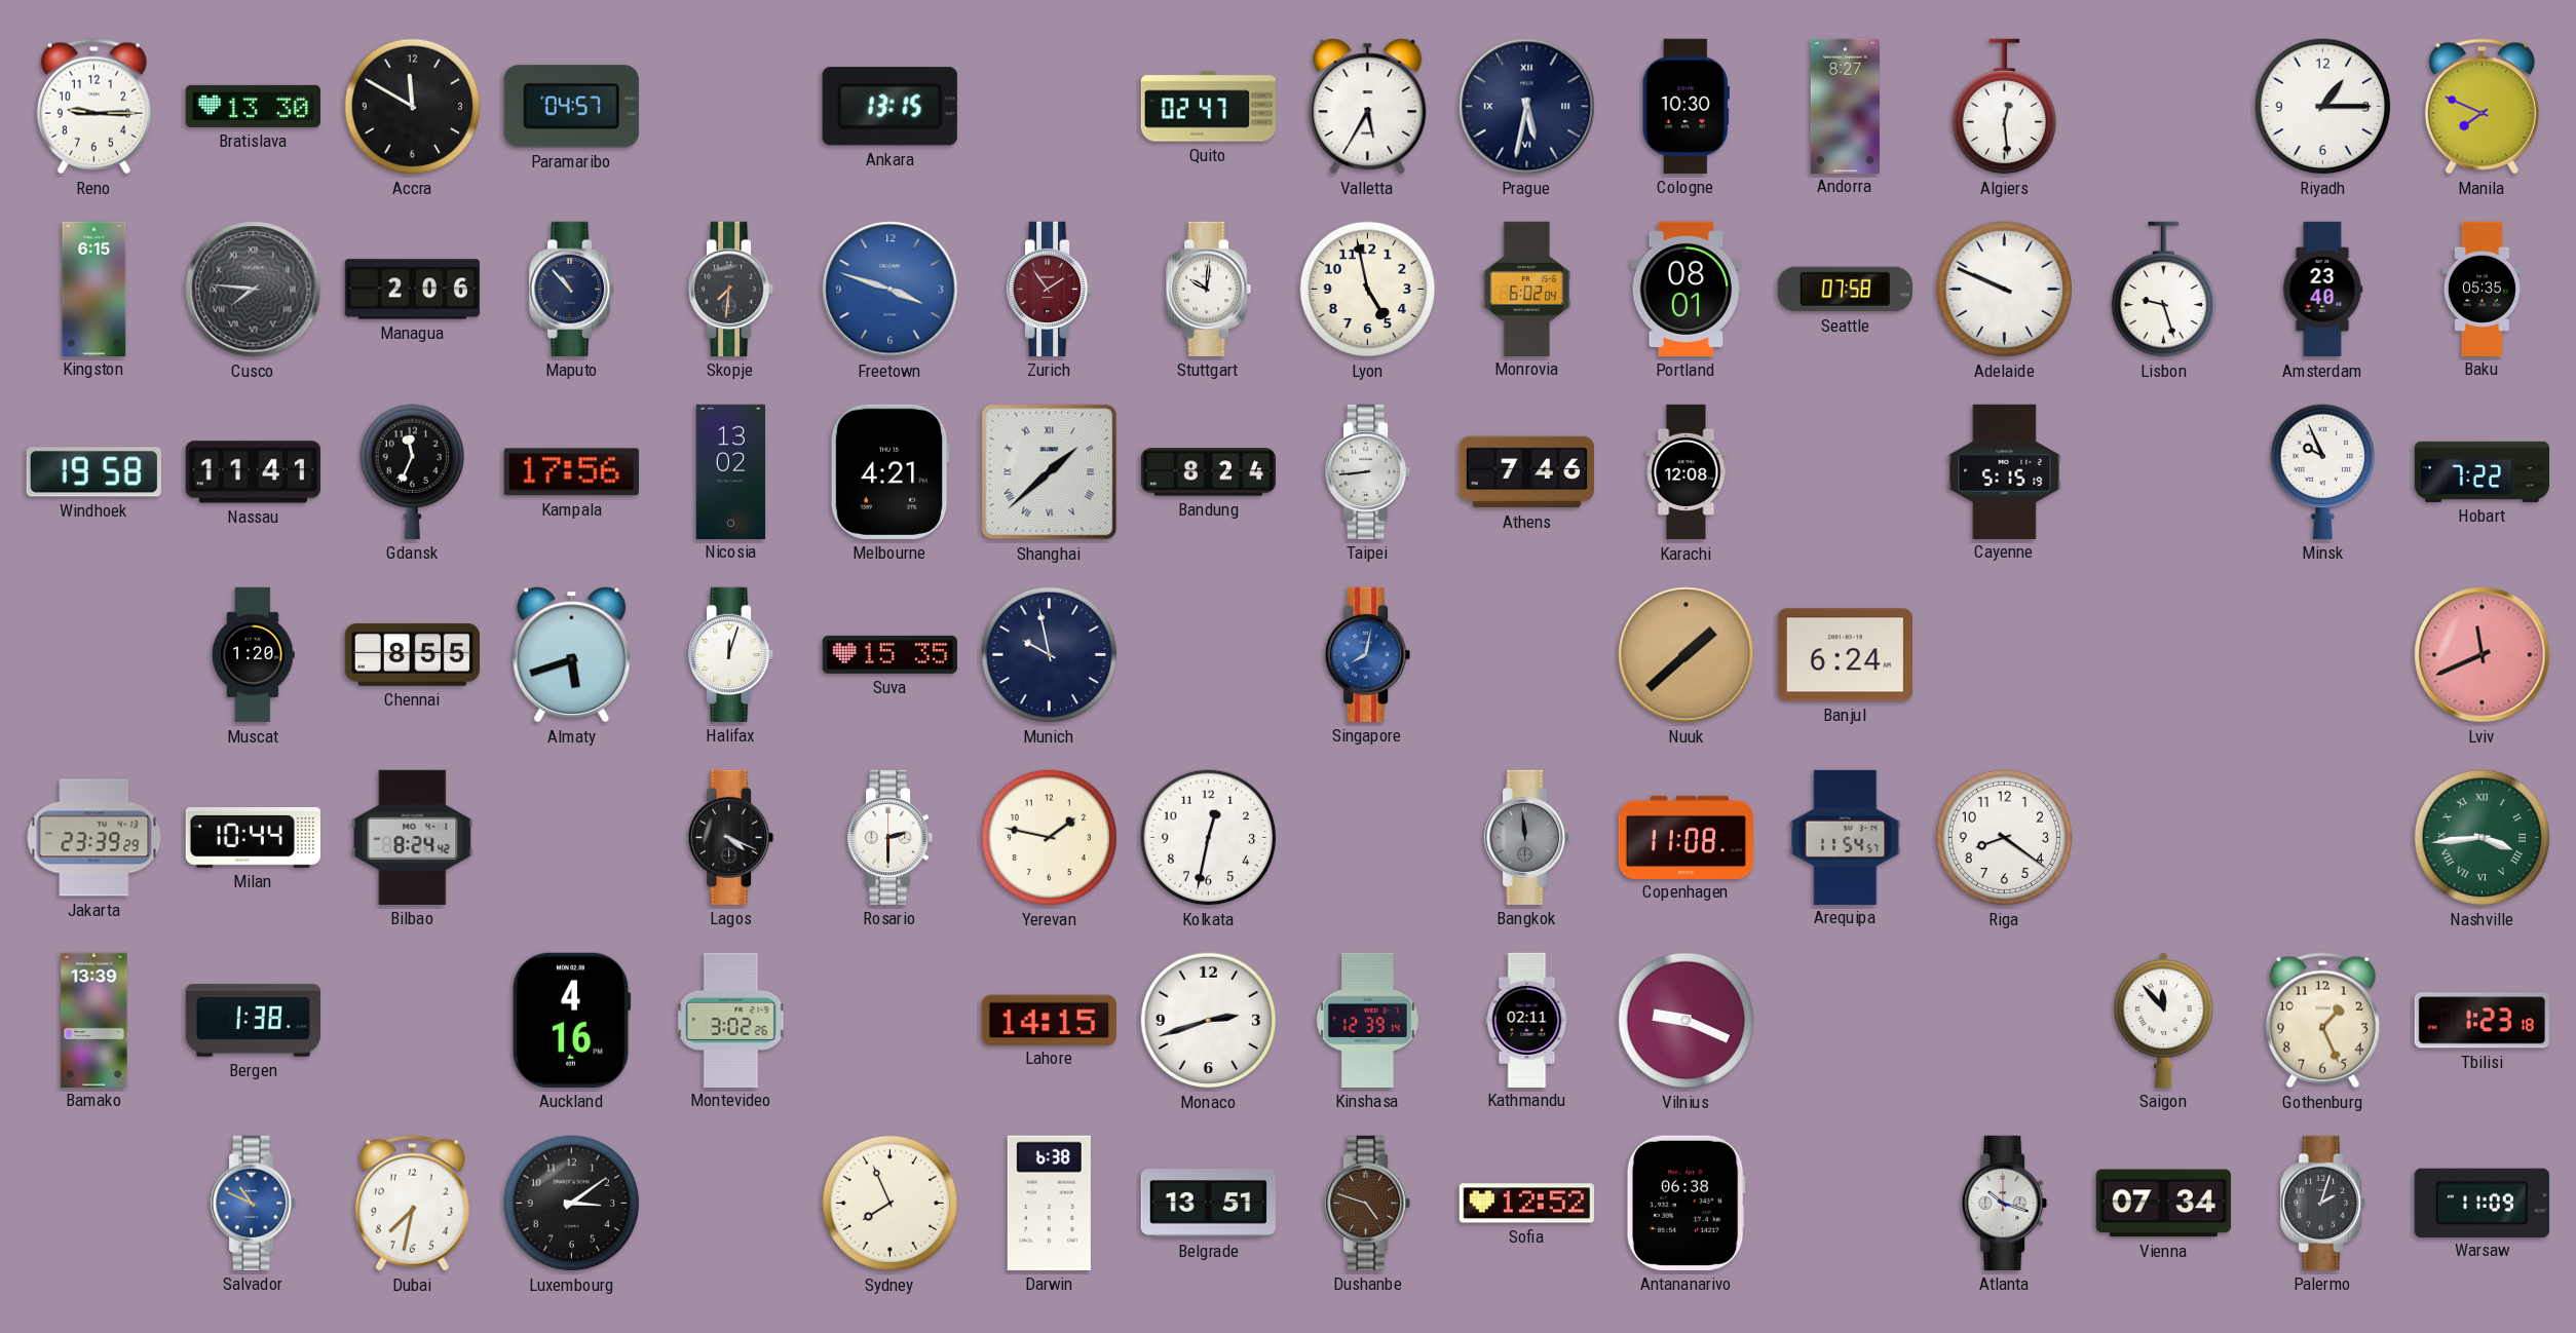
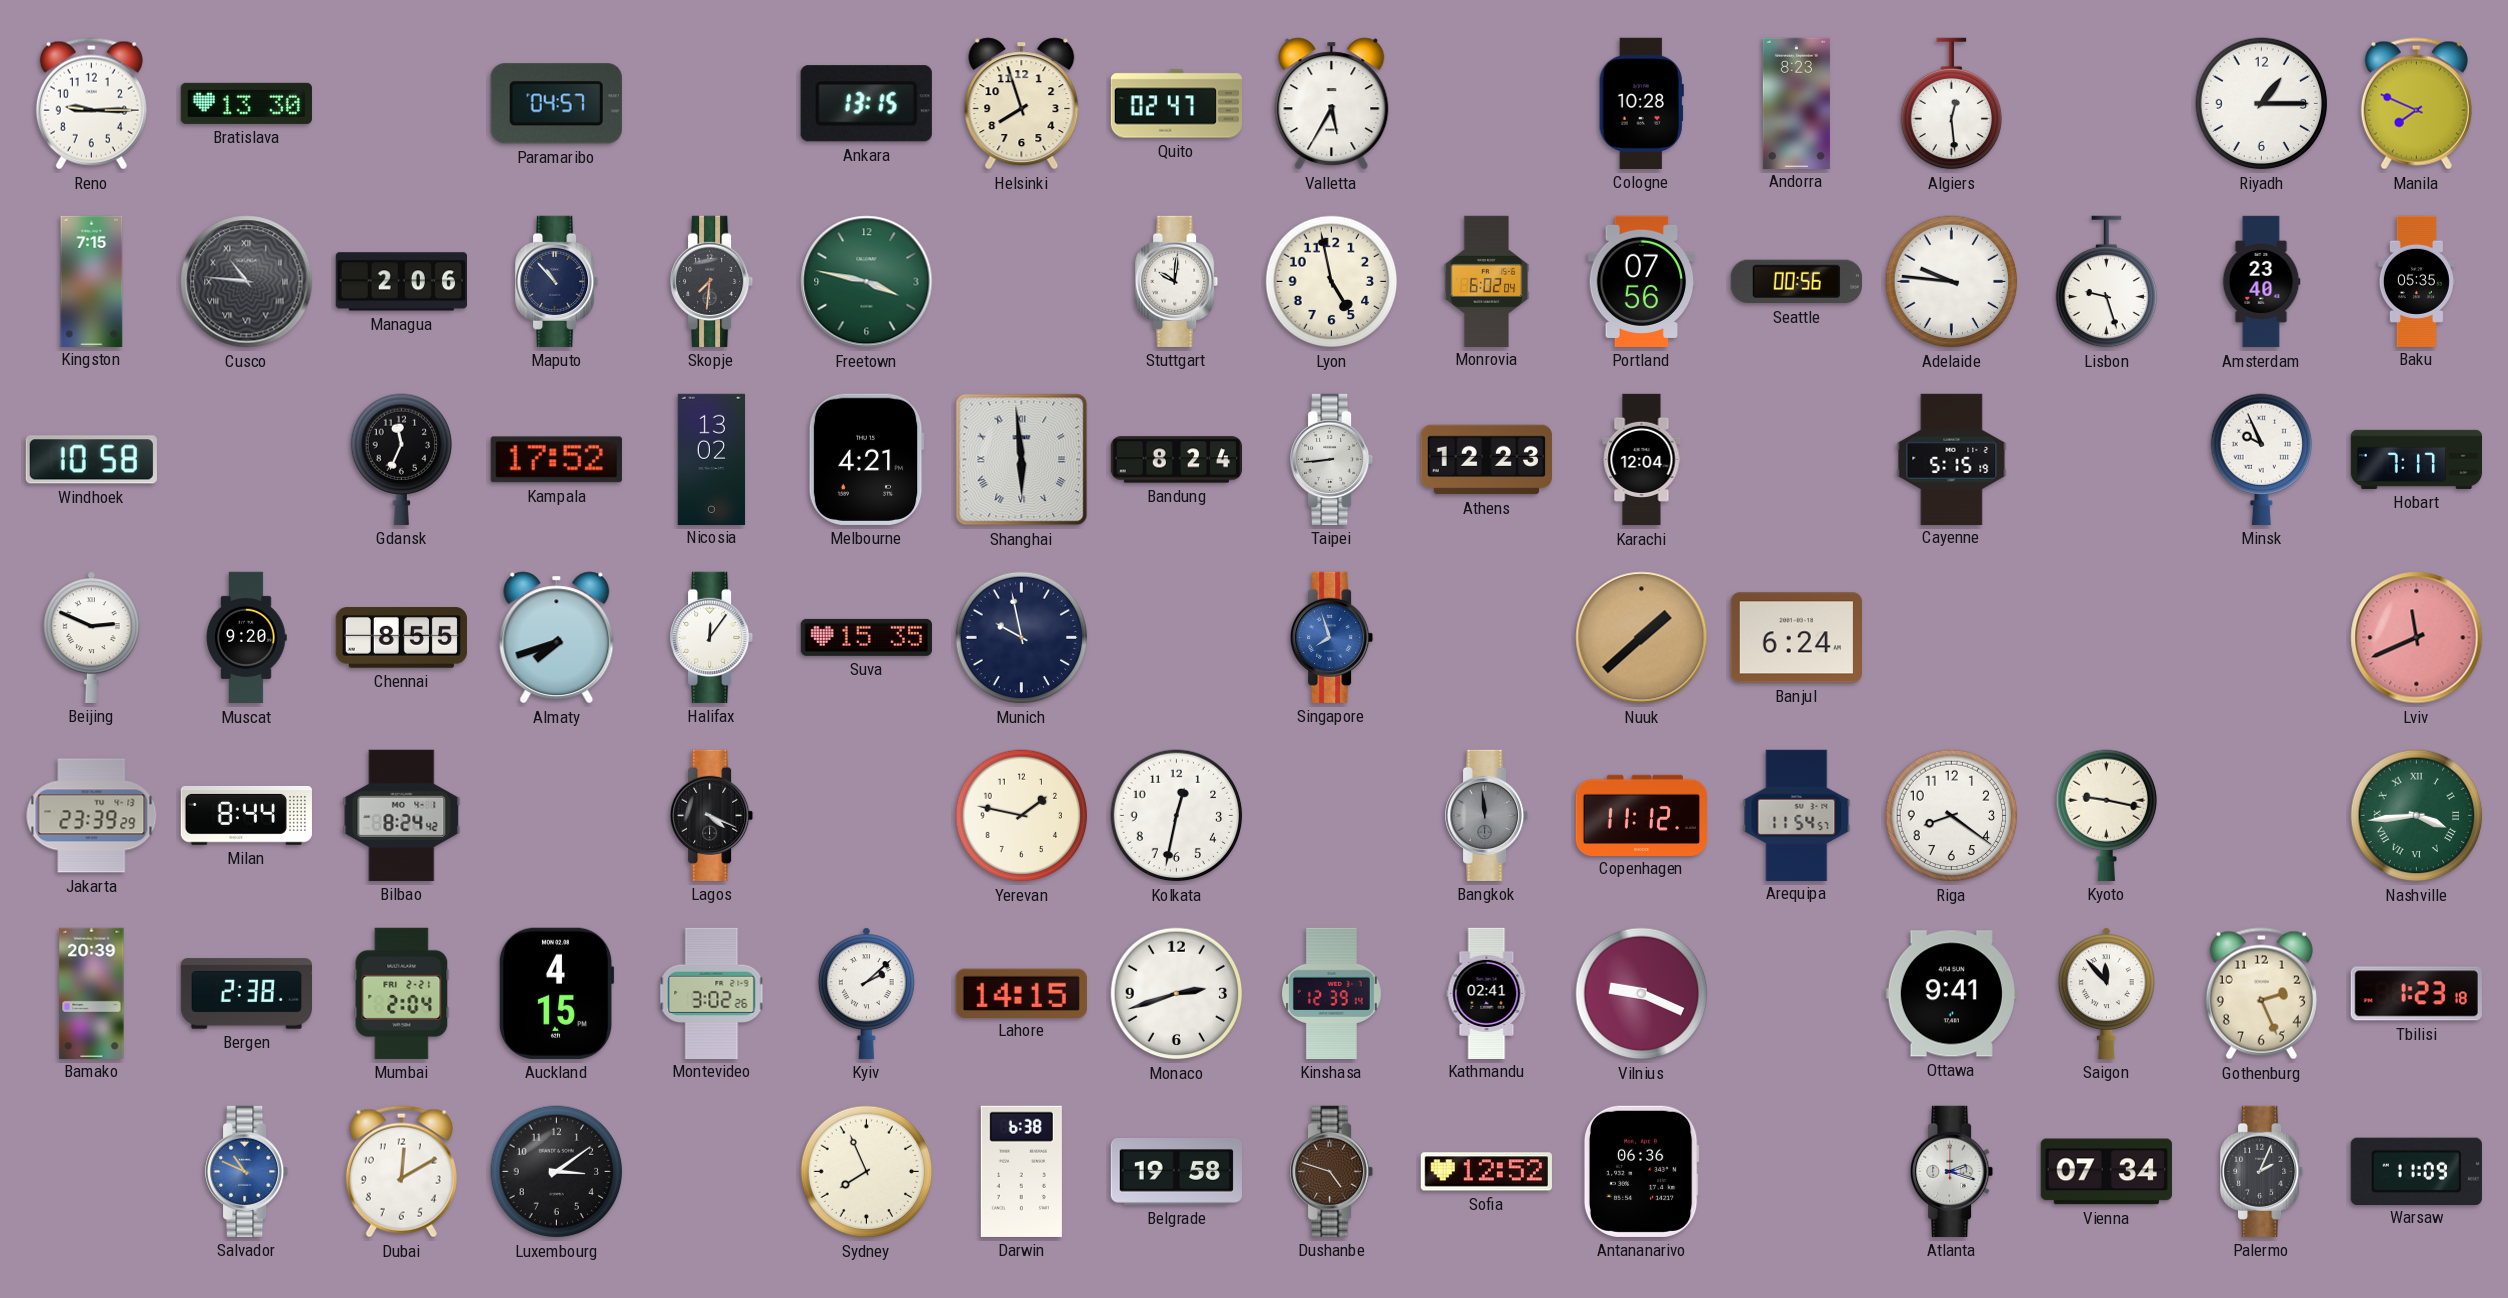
Accra: 11:50 -> none
Helsinki: none -> 7:57
Prague: 5:32 -> none
Cologne: 10:30 -> 10:28
Andorra: 8:27 -> 8:23
Kingston: 6:15 -> 7:15
Cusco: 7:46 -> 10:46
Freetown: 3:48 -> 3:47
Freetown dial: blue -> green
Zurich: 1:54 -> none
Portland: 08:01 -> 07:56
Seattle: 07:58 -> 00:56
Adelaide: 9:49 -> 9:46
Windhoek: 19:58 -> 10:58
Nassau: 11:41 -> none
Kampala: 17:56 -> 17:52
Shanghai: 1:38 -> 5:59
Athens: 7:46 -> 12:23
Karachi: 12:08 -> 12:04
Hobart: 7:22 -> 7:17
Beijing: none -> 2:49
Muscat: 1:20 -> 9:20
Almaty: 5:42 -> 7:42
Halifax: 12:03 -> 12:06
Singapore: 8:02 -> 7:57
Milan: 10:44 -> 8:44
Rosario: 2:30 -> none
Copenhagen: 11:08 -> 11:12
Kyoto: none -> 9:17
Bamako: 13:39 -> 20:39
Bergen: 1:38 -> 2:38
Mumbai: none -> 2:04
Auckland: 4:16 -> 4:15
Kyiv: none -> 2:08
Kathmandu: 02:11 -> 02:41
Ottawa: none -> 9:41
Gothenburg: 1:26 -> 2:26
Dubai: 7:32 -> 12:10
Belgrade: 13:51 -> 19:58
Antananarivo: 06:38 -> 06:36
Atlanta: 10:18 -> 2:18
Palermo: 2:03 -> 2:04
